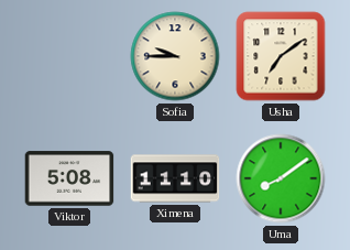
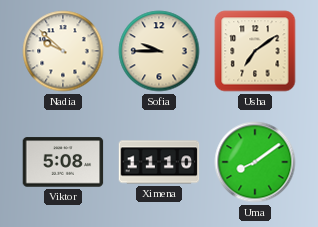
Nadia: none -> 9:52
